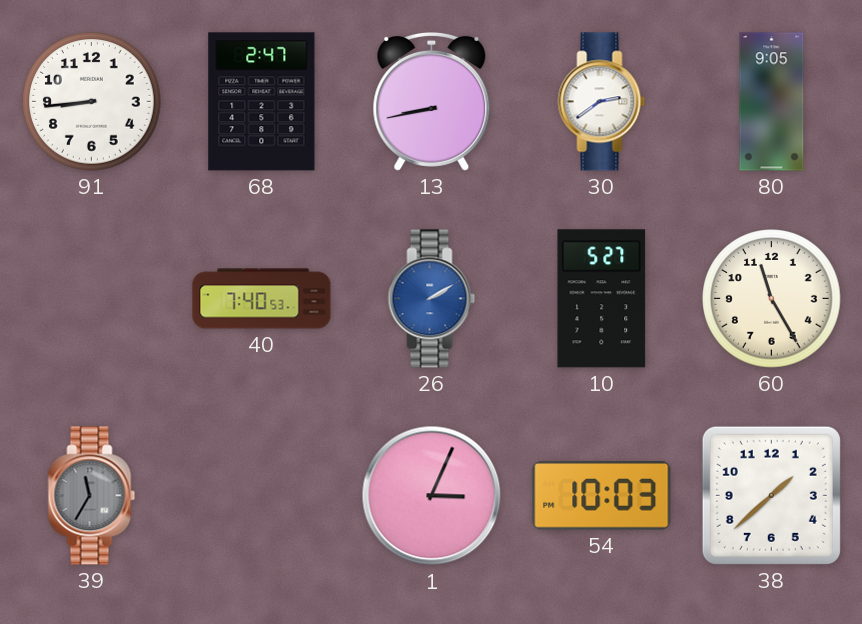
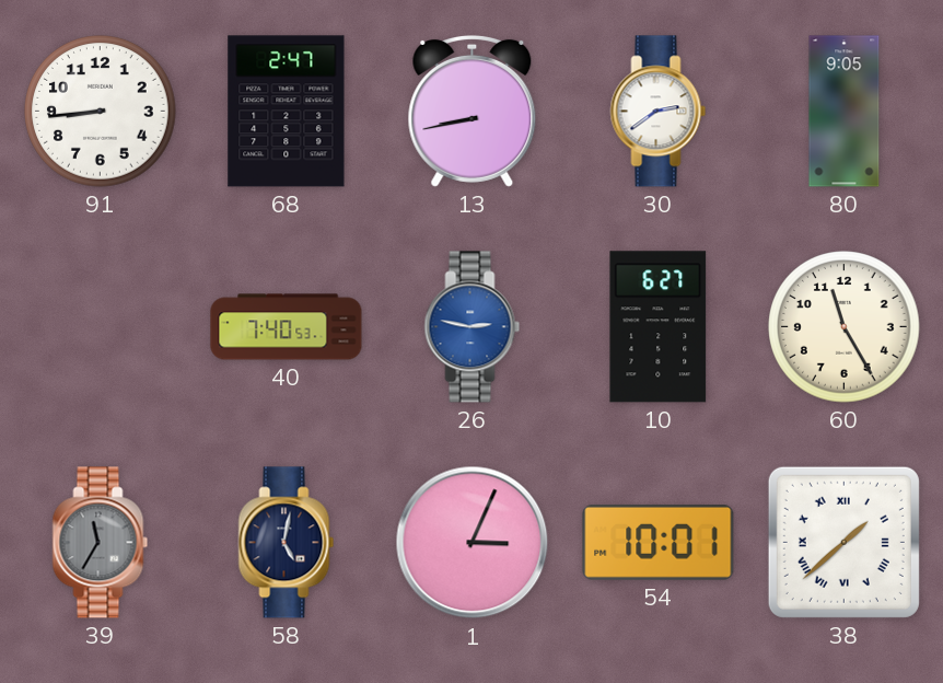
26: 2:10 -> 2:47
10: 5:27 -> 6:27
58: none -> 5:02
54: 10:03 -> 10:01
38 numerals: Arabic -> Roman
